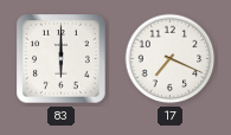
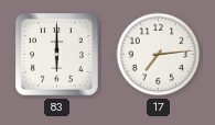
17: 7:19 -> 7:14
